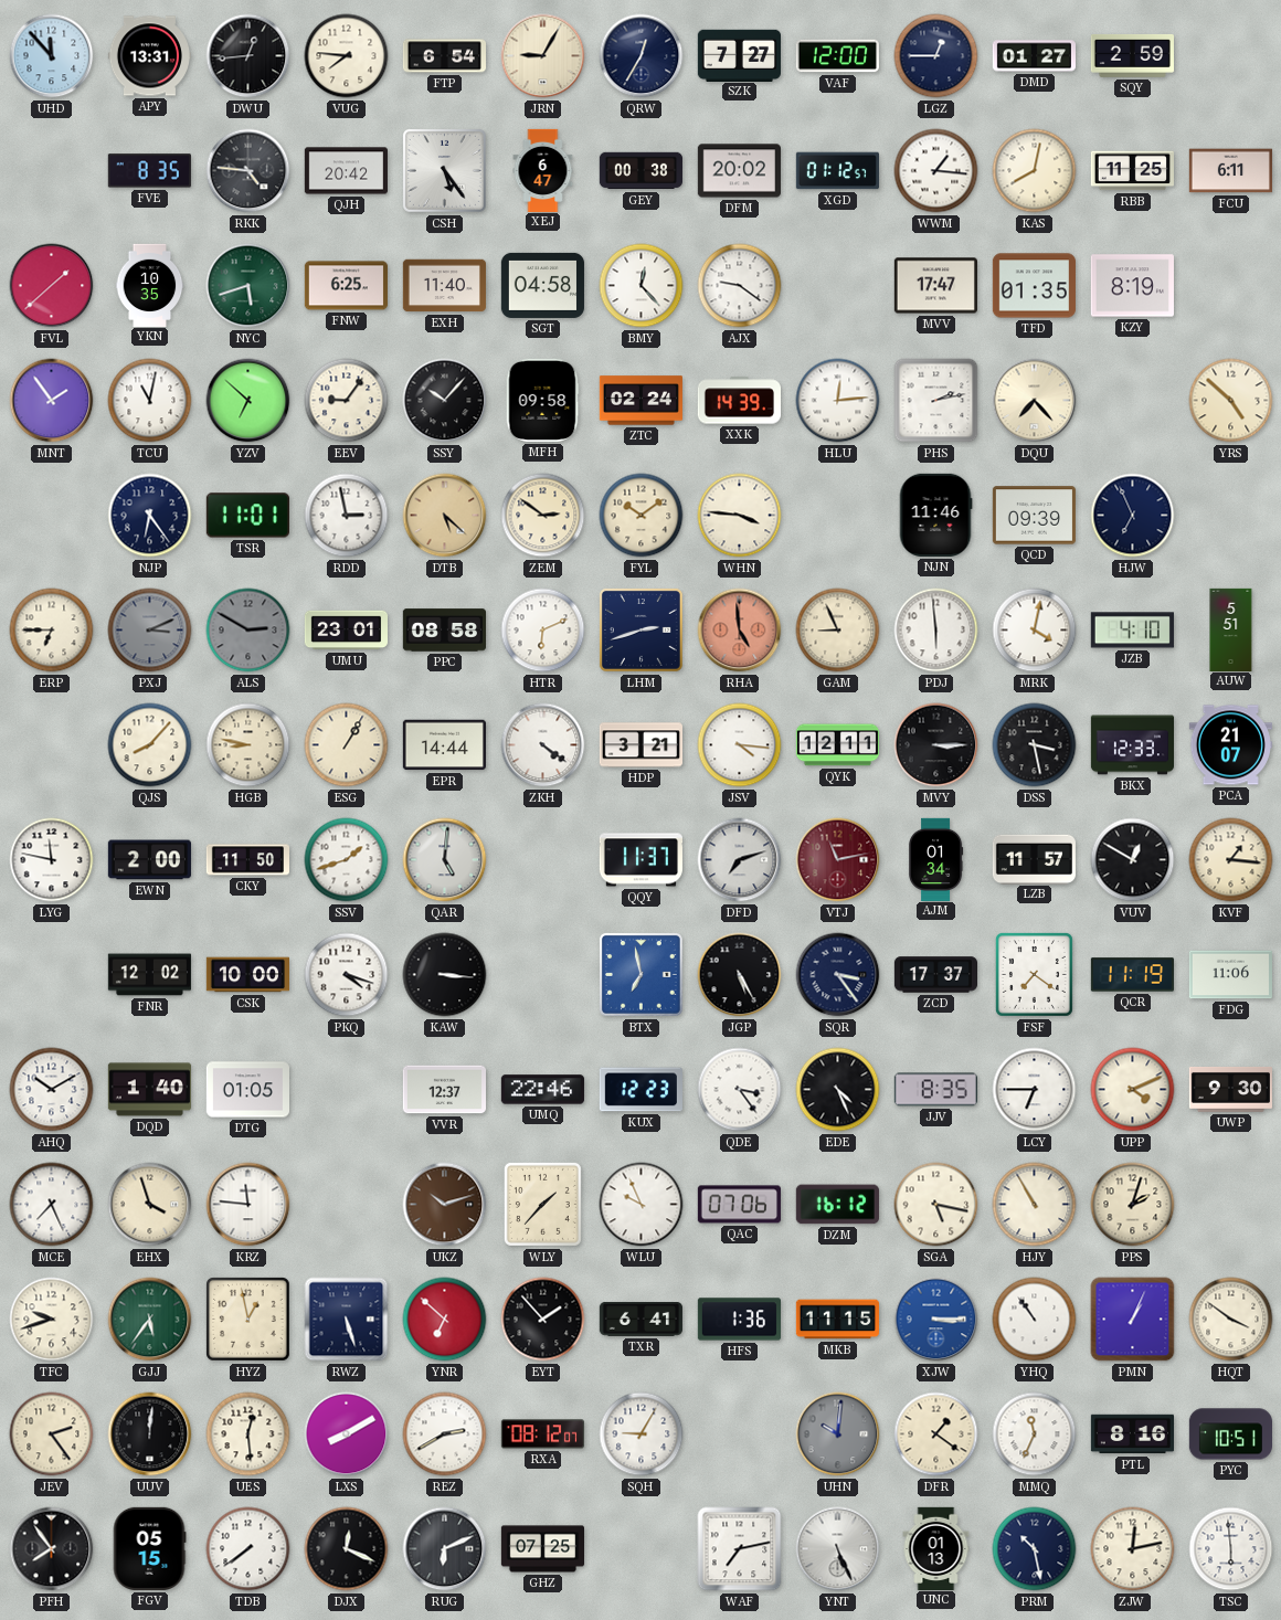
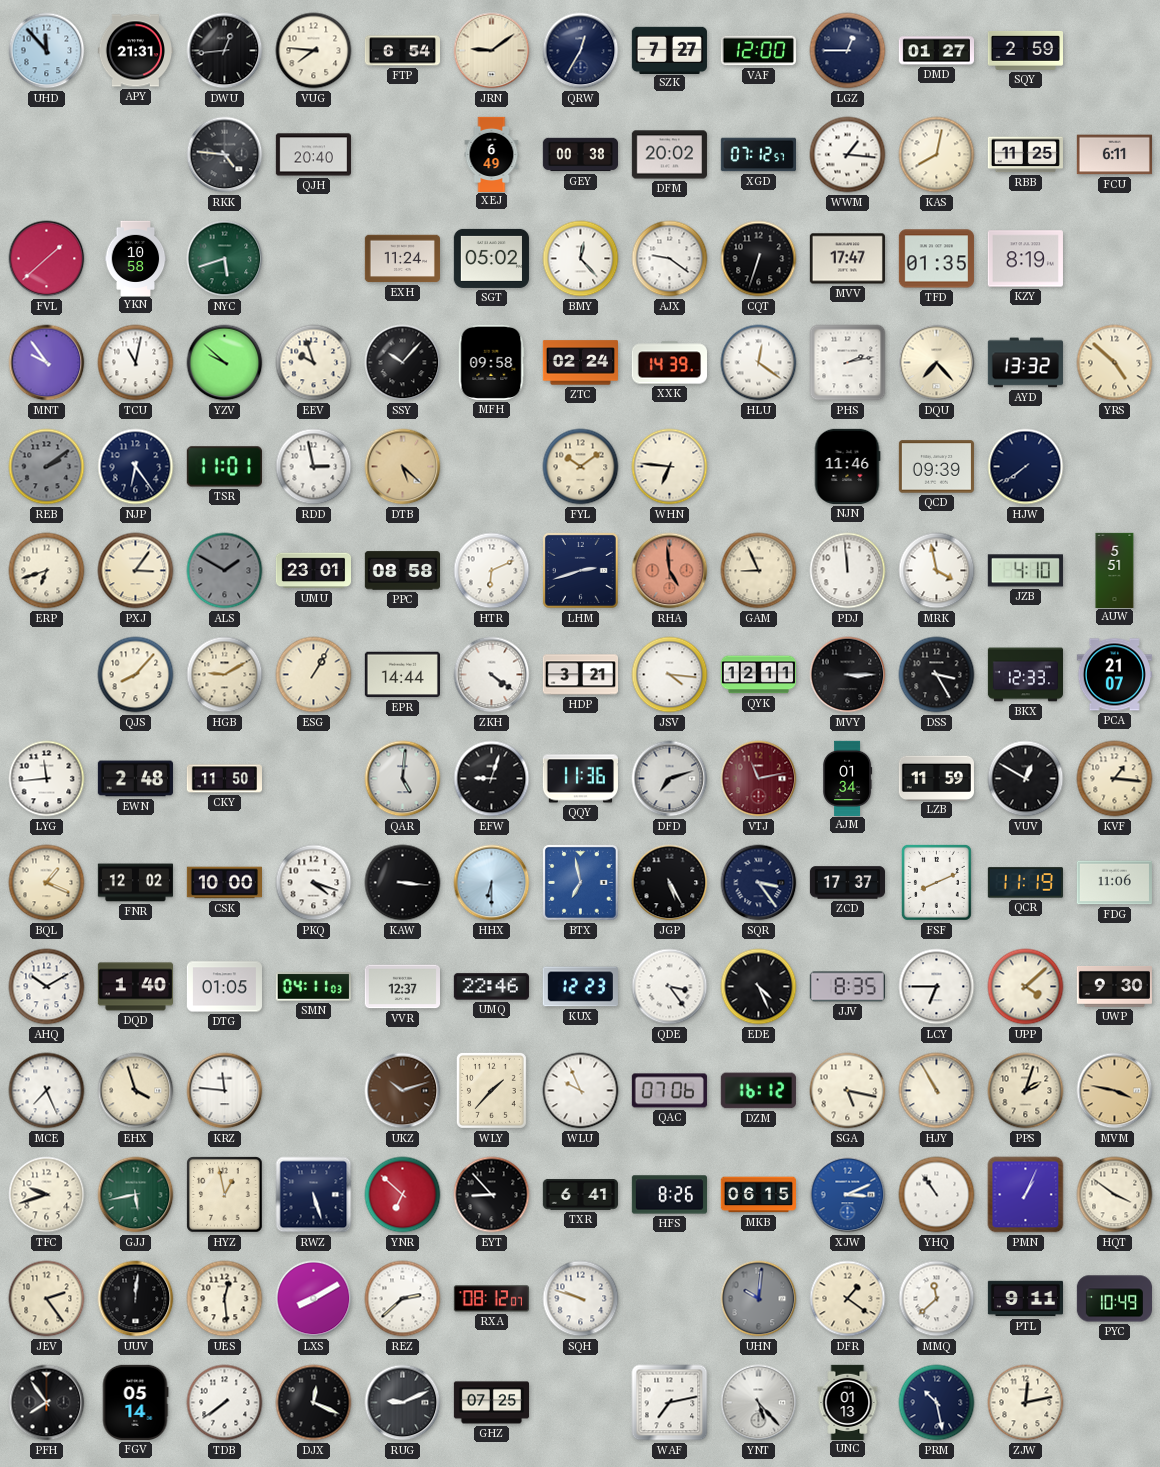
APY: 13:31 -> 21:31
JRN: 9:05 -> 9:09
FVE: 8:35 -> none
QJH: 20:42 -> 20:40
CSH: 5:24 -> none
XEJ: 6:47 -> 6:49
XGD: 01:12 -> 07:12
YKN: 10:35 -> 10:58
FNW: 6:25 -> none
EXH: 11:40 -> 11:24
SGT: 04:58 -> 05:02
CQT: none -> 6:33
MNT: 1:54 -> 9:54
YZV: 6:52 -> 9:52
EEV: 9:06 -> 9:57
HLU: 12:14 -> 12:21
AYD: none -> 13:32
REB: none -> 2:09
ZEM: 2:51 -> none
WHN: 3:46 -> 6:46
HJW: 6:56 -> 7:39
ERP: 6:45 -> 6:42
PXJ: 3:11 -> 3:06
PXJ dial: grey -> cream
ALS: 2:50 -> 1:50
PDJ: 5:59 -> 11:59
MRK: 4:02 -> 3:58
HGB: 8:47 -> 9:10
DSS: 3:28 -> 3:25
LYG: 11:47 -> 11:44
EWN: 2:00 -> 2:48
SSV: 1:42 -> none
EFW: none -> 9:03
QQY: 11:37 -> 11:36
LZB: 11:57 -> 11:59
BQL: none -> 1:19
HHX: none -> 6:30
FSF: 7:21 -> 8:11
SMN: none -> 04:11
UPP: 4:11 -> 4:08
MVM: none -> 3:47
GJJ: 5:36 -> 5:43
EYT: 1:53 -> 8:53
HFS: 1:36 -> 8:26
MKB: 11:15 -> 06:15
XJW: 3:15 -> 3:11
REZ: 2:40 -> 2:38
SQH: 9:05 -> 9:48
MMQ: 11:34 -> 11:38
PTL: 8:16 -> 9:11
PYC: 10:51 -> 10:49
FGV: 05:15 -> 05:14
RUG: 6:11 -> 9:11
YNT: 5:26 -> 5:23
TSC: 5:59 -> none
